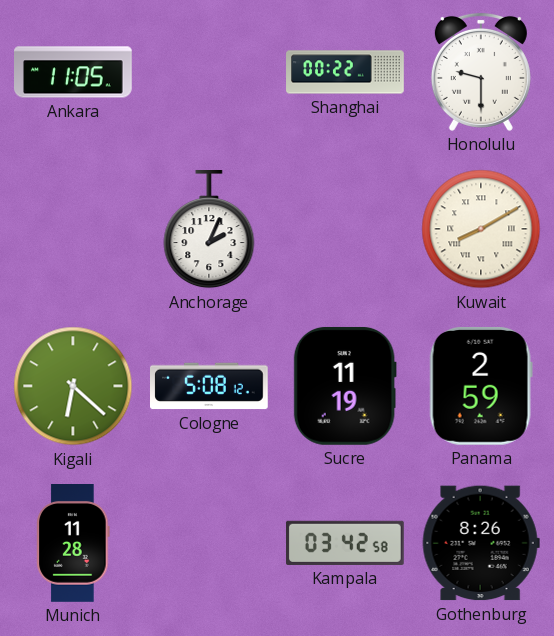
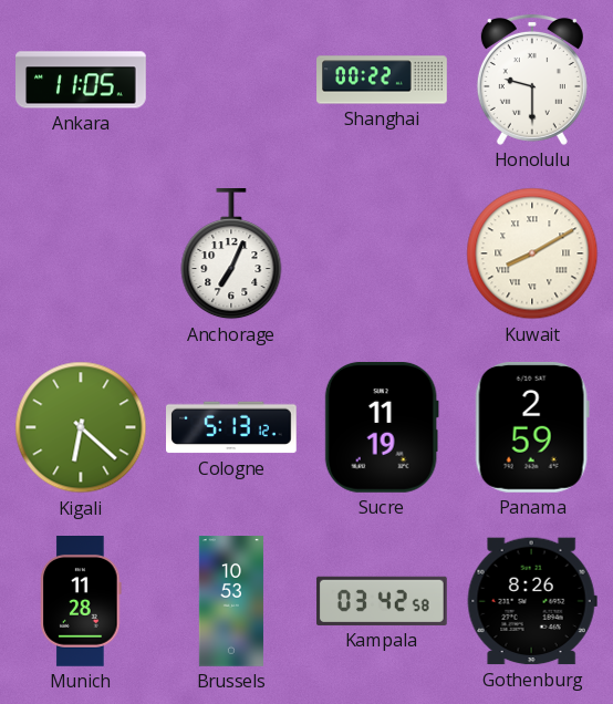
Anchorage: 2:04 -> 7:04
Cologne: 5:08 -> 5:13
Brussels: none -> 10:53
